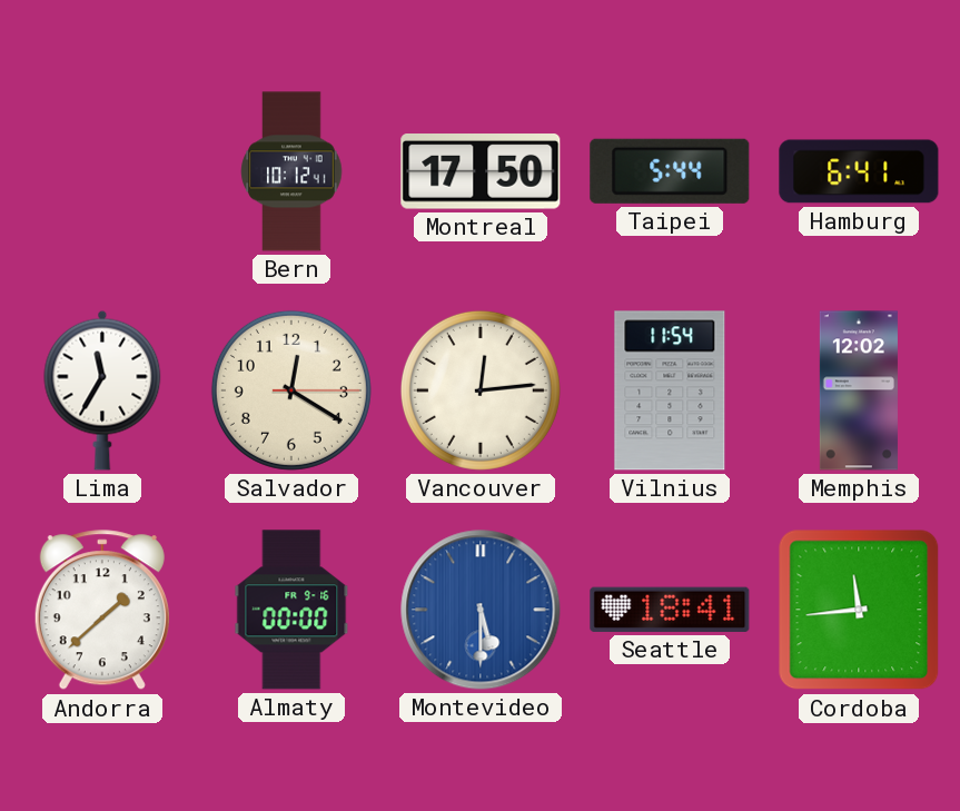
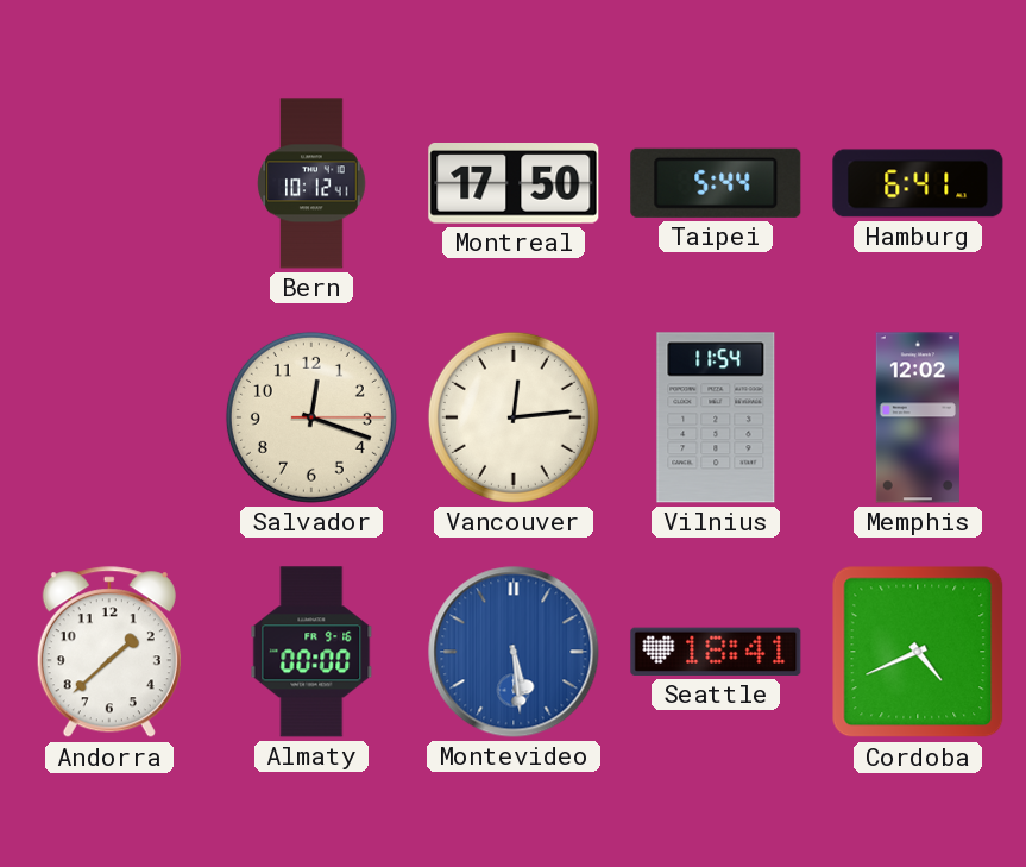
Lima: 11:35 -> none
Salvador: 12:20 -> 12:18
Montevideo: 5:30 -> 5:29
Cordoba: 11:44 -> 4:41
